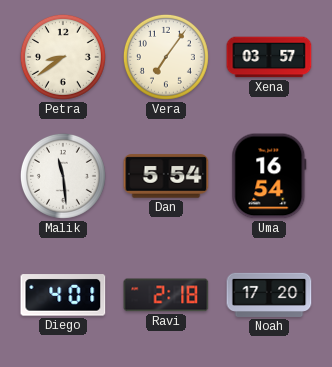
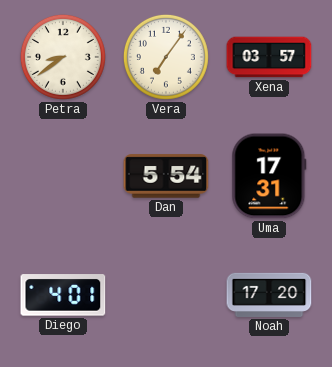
Malik: 11:29 -> none
Uma: 16:54 -> 17:31
Ravi: 2:18 -> none
